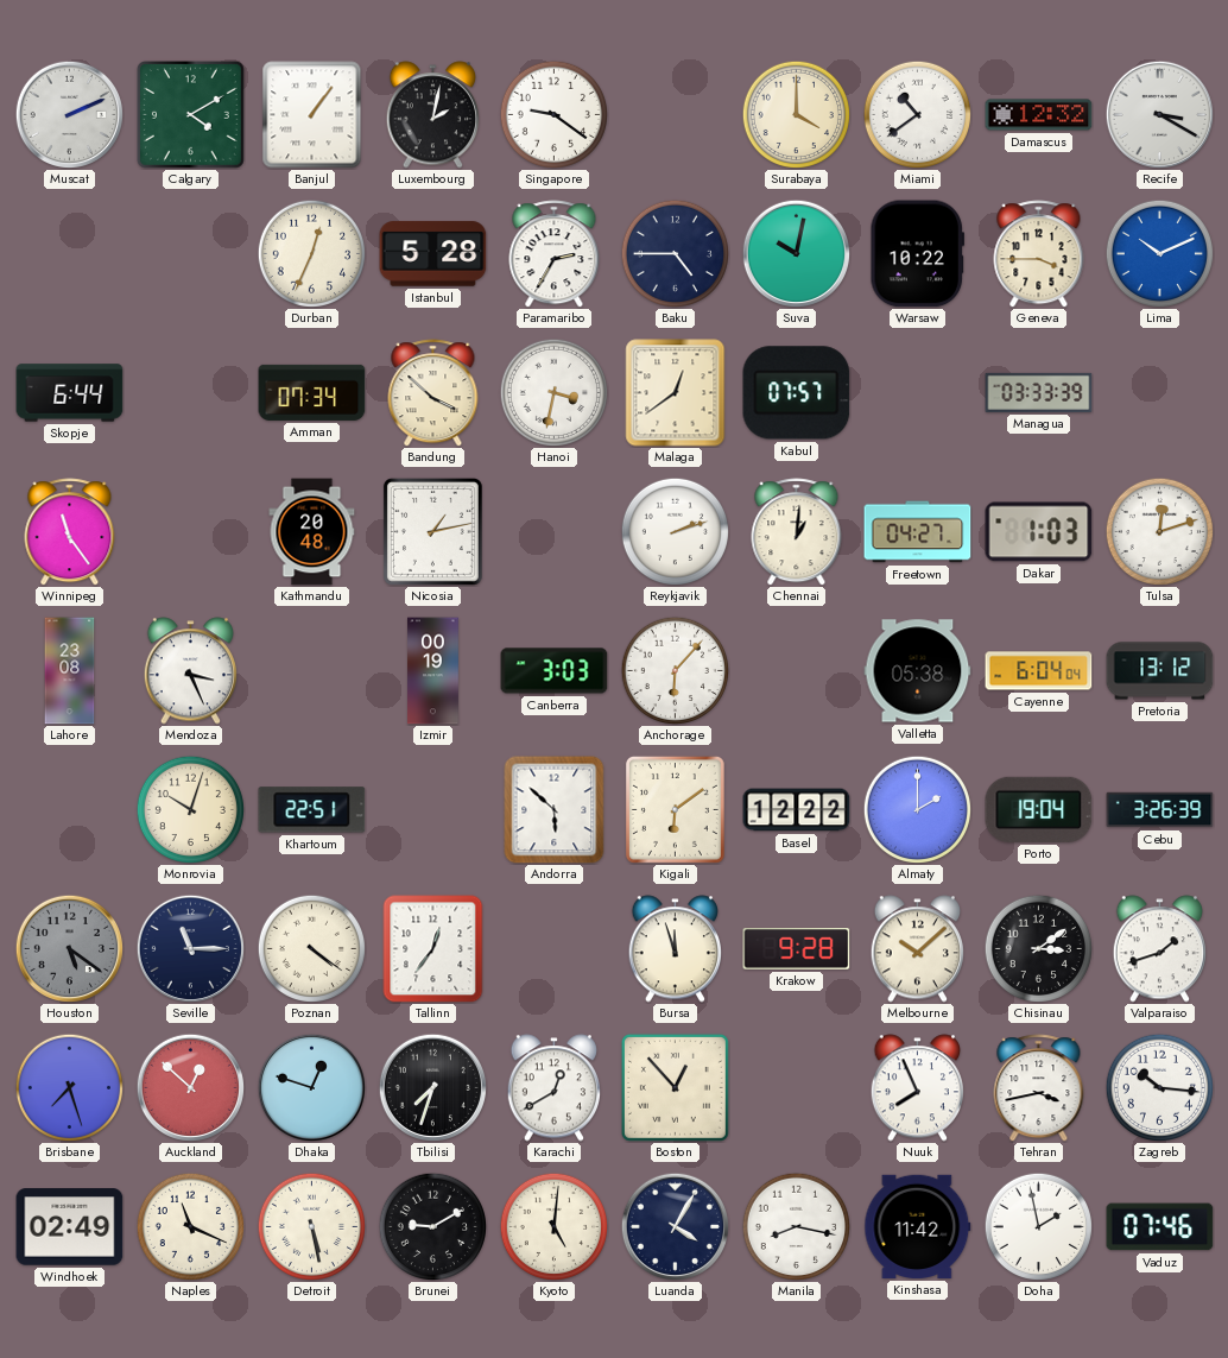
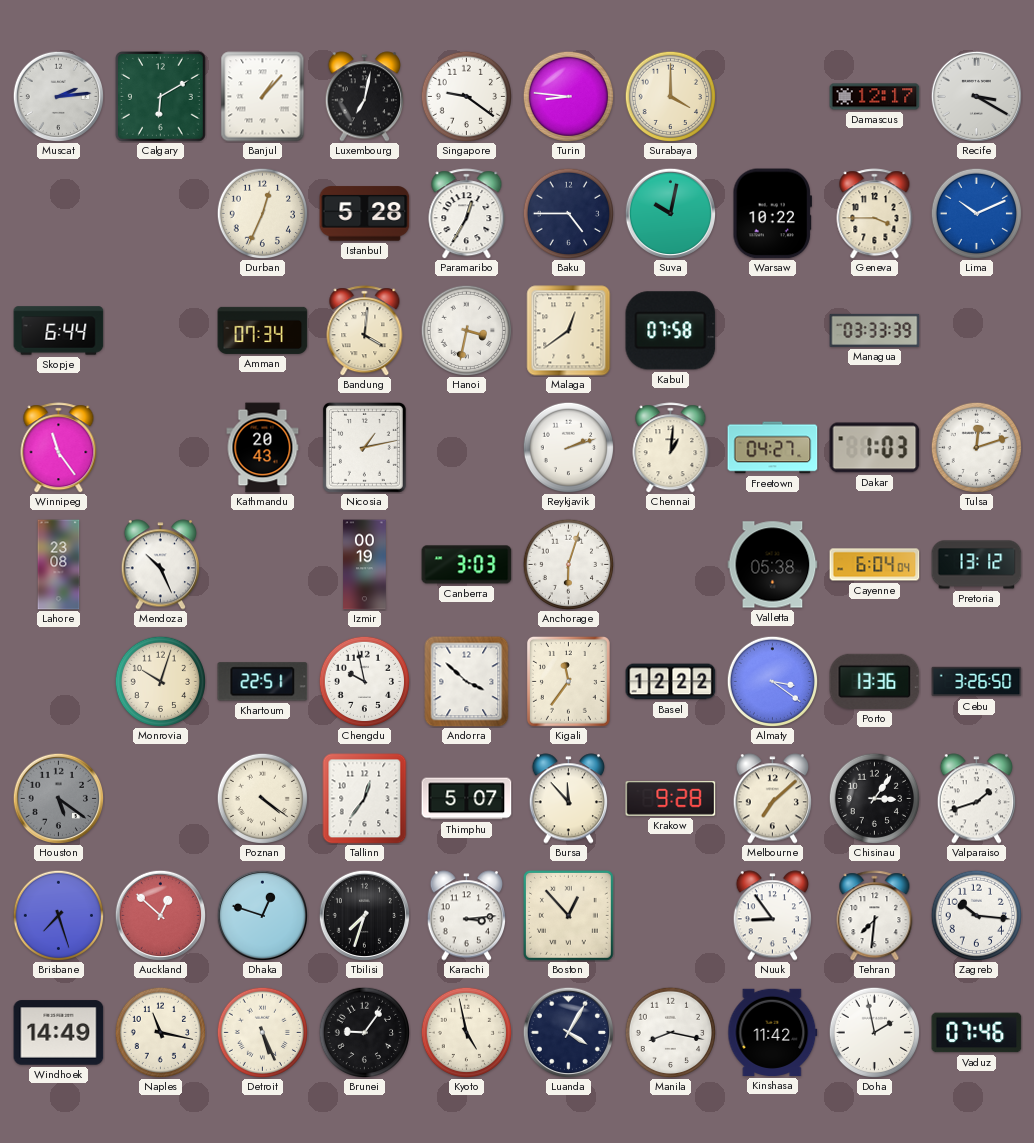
Muscat: 2:11 -> 2:14
Calgary: 4:10 -> 6:10
Banjul: 1:06 -> 1:07
Luxembourg: 2:02 -> 7:02
Turin: none -> 8:46
Miami: 10:39 -> none
Damascus: 12:32 -> 12:17
Paramaribo: 2:35 -> 12:35
Bandung: 3:52 -> 4:01
Kabul: 07:57 -> 07:58
Kathmandu: 20:48 -> 20:43
Mendoza: 3:26 -> 10:26
Anchorage: 6:07 -> 6:03
Chengdu: none -> 9:58
Andorra: 5:52 -> 3:52
Kigali: 6:09 -> 11:36
Almaty: 2:00 -> 3:21
Porto: 19:04 -> 13:36
Cebu: 3:26:39 -> 3:26:50
Seville: 11:15 -> none
Thimphu: none -> 5:07
Bursa: 11:57 -> 11:53
Melbourne: 10:08 -> 7:08
Chisinau: 3:09 -> 3:06
Karachi: 12:40 -> 3:14
Nuuk: 7:56 -> 8:54
Tehran: 3:43 -> 7:31
Windhoek: 02:49 -> 14:49
Naples: 11:19 -> 11:17
Detroit: 5:28 -> 5:26
Brunei: 9:10 -> 9:06
Kyoto: 5:01 -> 4:58
